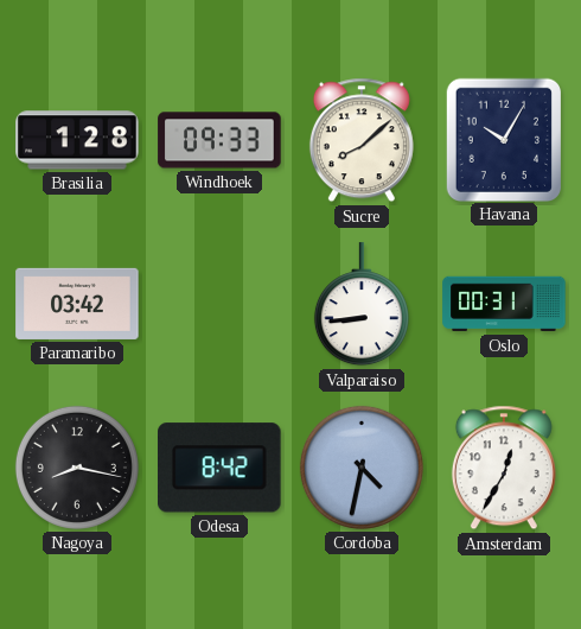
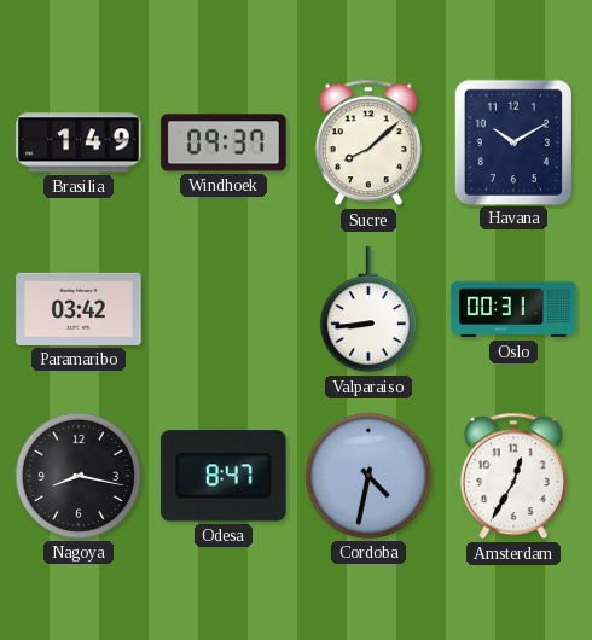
Brasilia: 1:28 -> 1:49
Windhoek: 09:33 -> 09:37
Havana: 10:05 -> 10:10
Odesa: 8:42 -> 8:47
